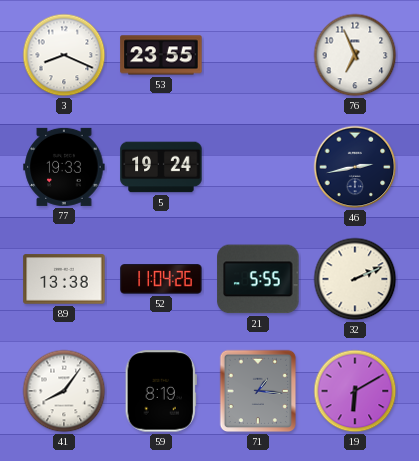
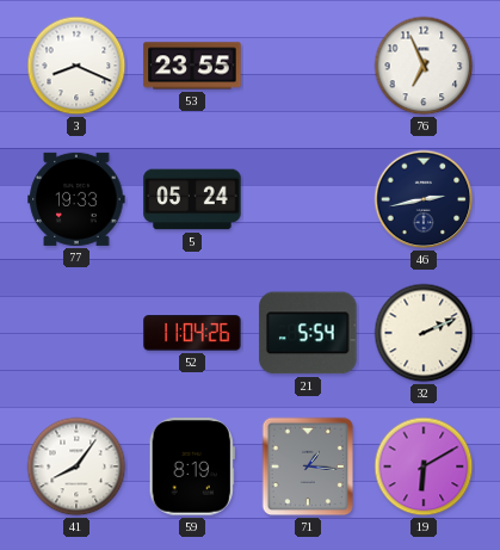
5: 19:24 -> 05:24
89: 13:38 -> none
21: 5:55 -> 5:54
